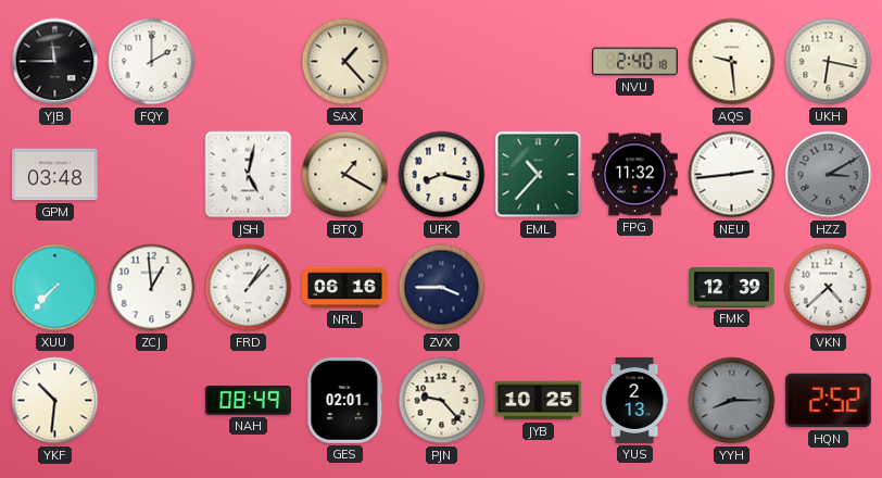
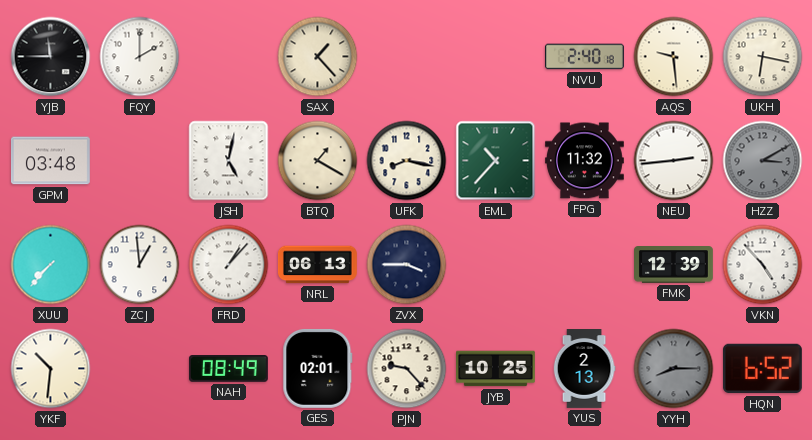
NRL: 06:16 -> 06:13
VKN: 4:38 -> 4:53
HQN: 2:52 -> 6:52
